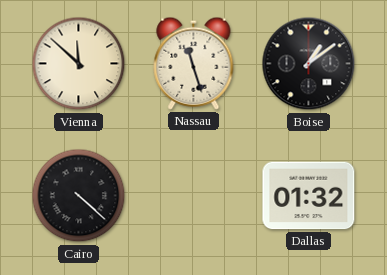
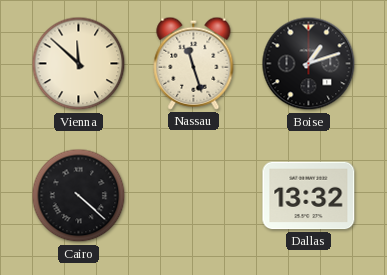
Boise: 1:09 -> 1:12
Dallas: 01:32 -> 13:32
